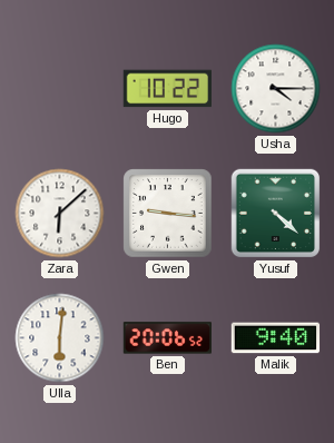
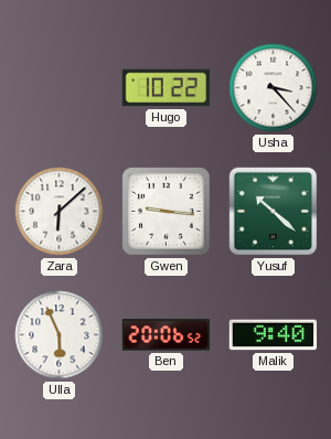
Usha: 4:15 -> 3:23
Yusuf: 4:22 -> 10:22
Ulla: 6:01 -> 5:56
